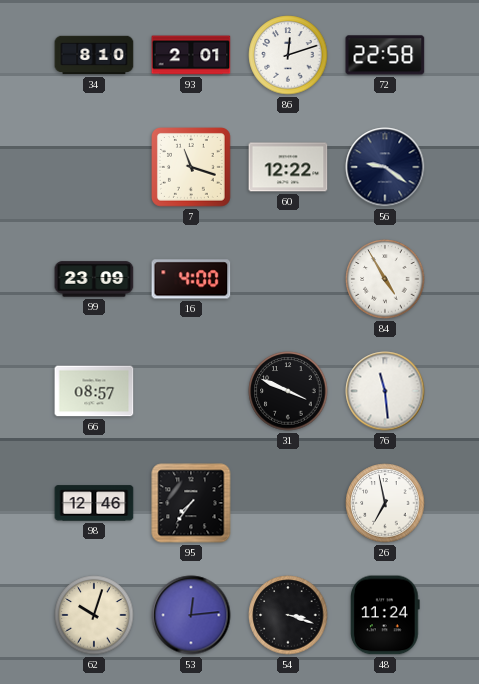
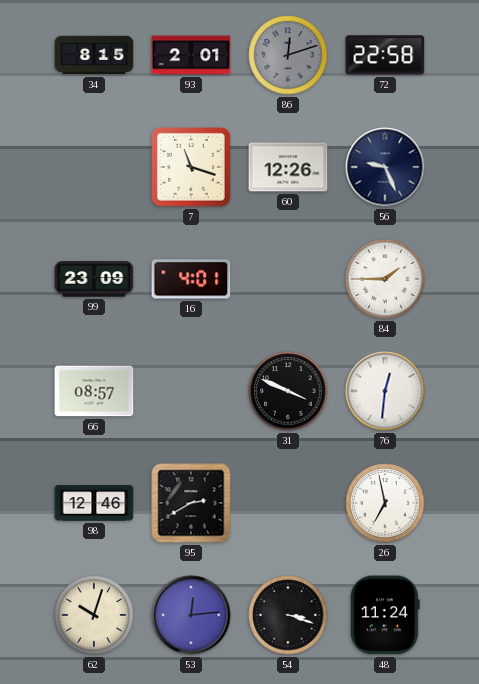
34: 8:10 -> 8:15
86 dial: white -> grey
60: 12:22 -> 12:26
56: 9:21 -> 9:26
16: 4:00 -> 4:01
84: 4:55 -> 1:45
76: 11:29 -> 12:31
95: 7:36 -> 2:40
